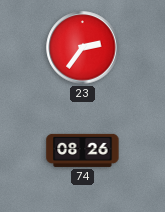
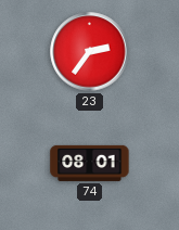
74: 08:26 -> 08:01
